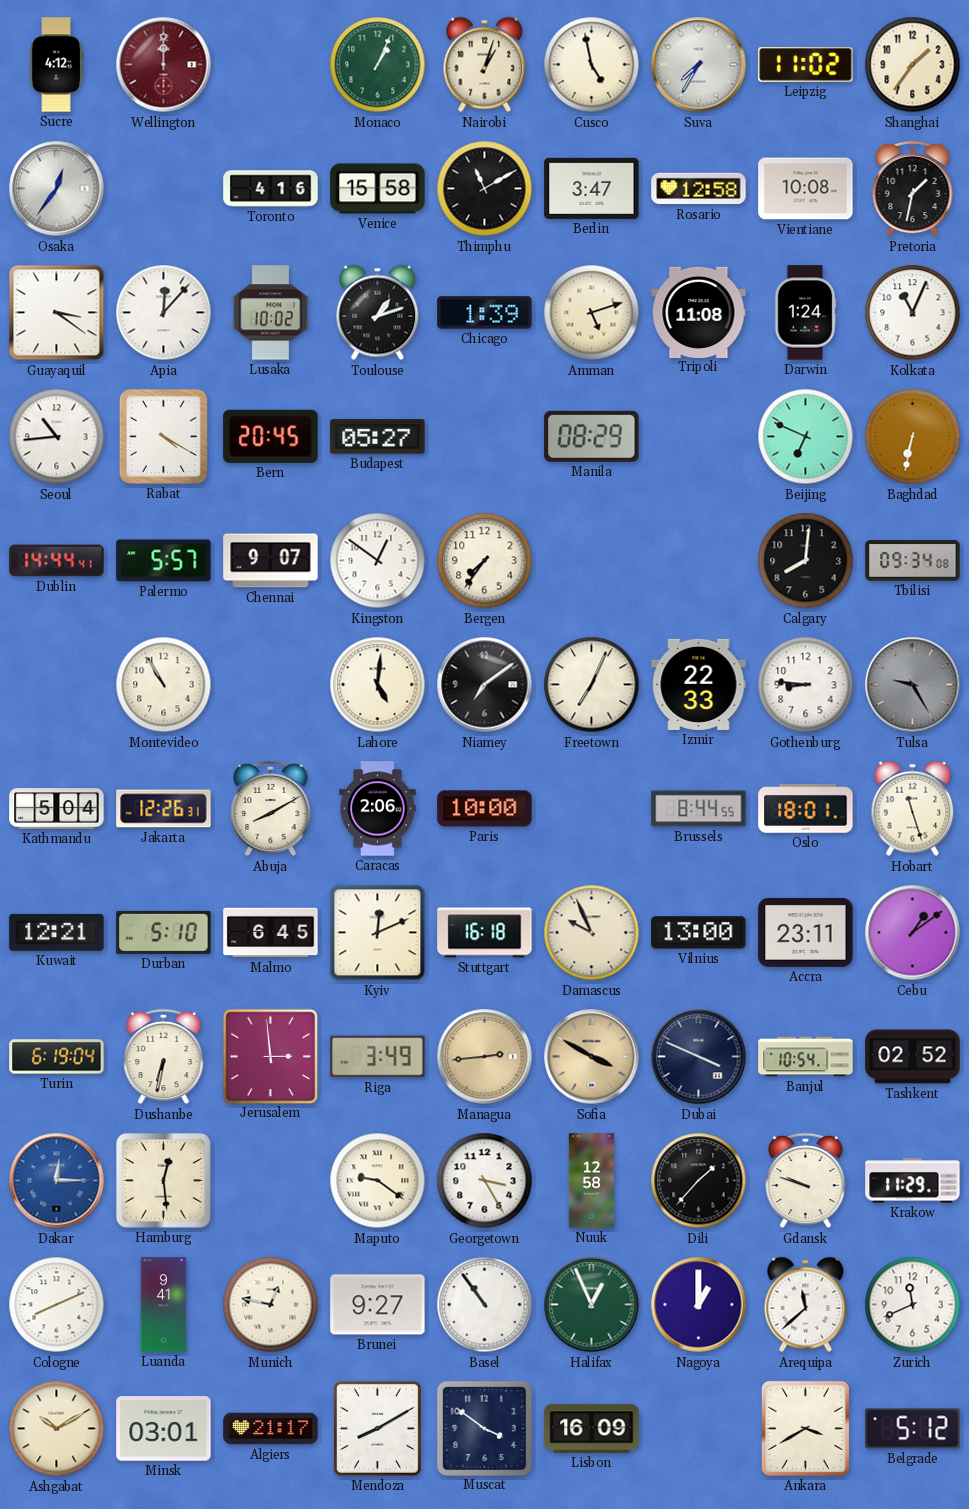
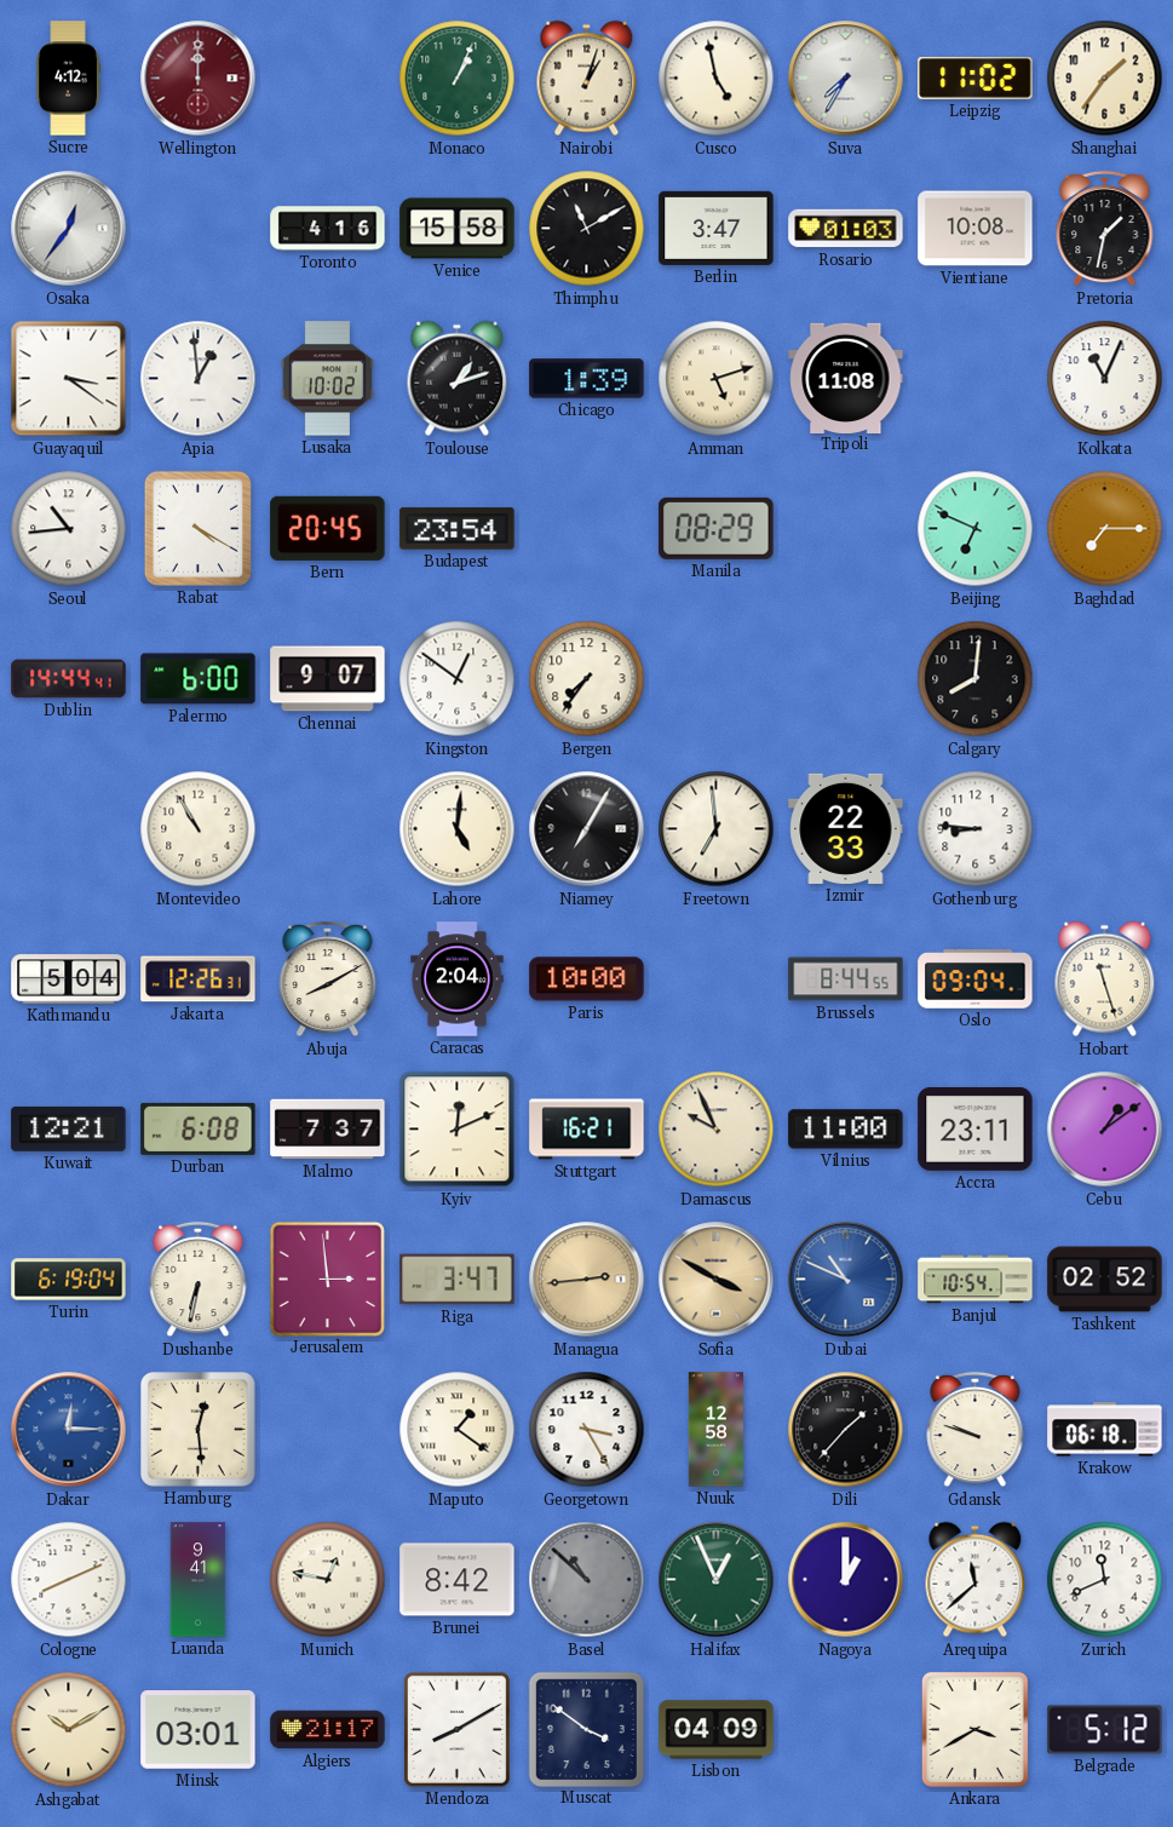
Rosario: 12:58 -> 01:03
Apia: 12:07 -> 12:59
Darwin: 1:24 -> none
Budapest: 05:27 -> 23:54
Baghdad: 6:32 -> 7:15
Palermo: 5:57 -> 6:00
Tbilisi: 09:34 -> none
Niamey: 7:09 -> 7:05
Freetown: 7:04 -> 6:59
Tulsa: 9:25 -> none
Caracas: 2:06 -> 2:04
Oslo: 18:01 -> 09:04
Durban: 5:10 -> 6:08
Malmo: 6:45 -> 7:37
Stuttgart: 16:18 -> 16:21
Vilnius: 13:00 -> 11:00
Riga: 3:49 -> 3:47
Dubai: 3:49 -> 10:49
Dubai dial: navy -> blue
Maputo: 9:21 -> 1:21
Krakow: 11:29 -> 06:18
Brunei: 9:27 -> 8:42
Basel: 10:54 -> 10:52
Basel dial: white -> grey
Lisbon: 16:09 -> 04:09
